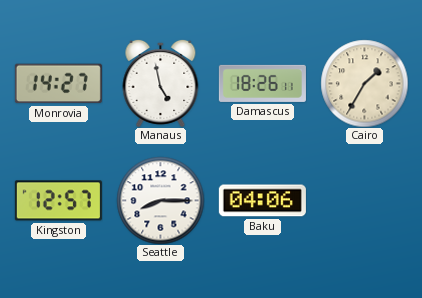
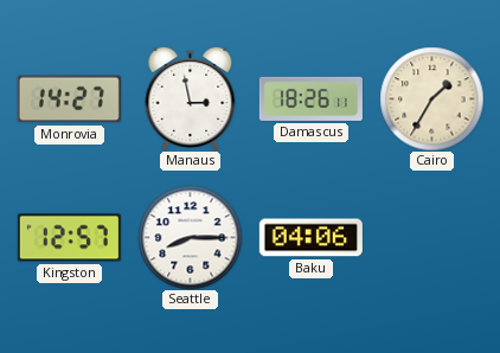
Manaus: 4:58 -> 2:58
